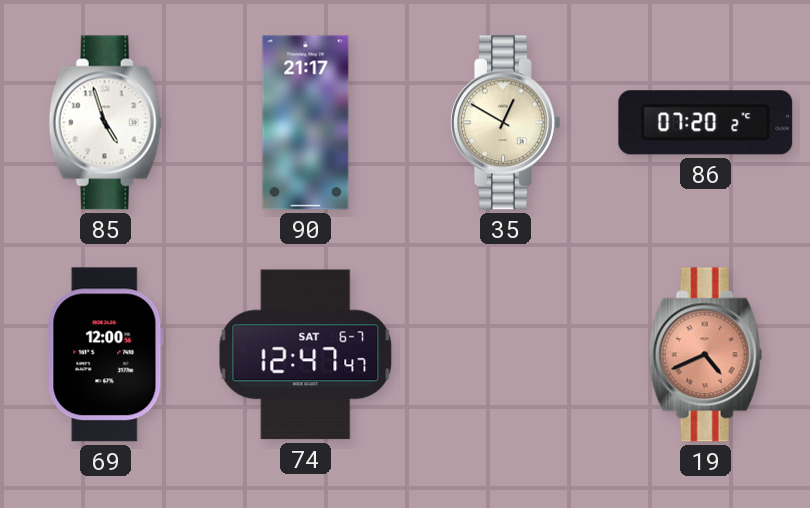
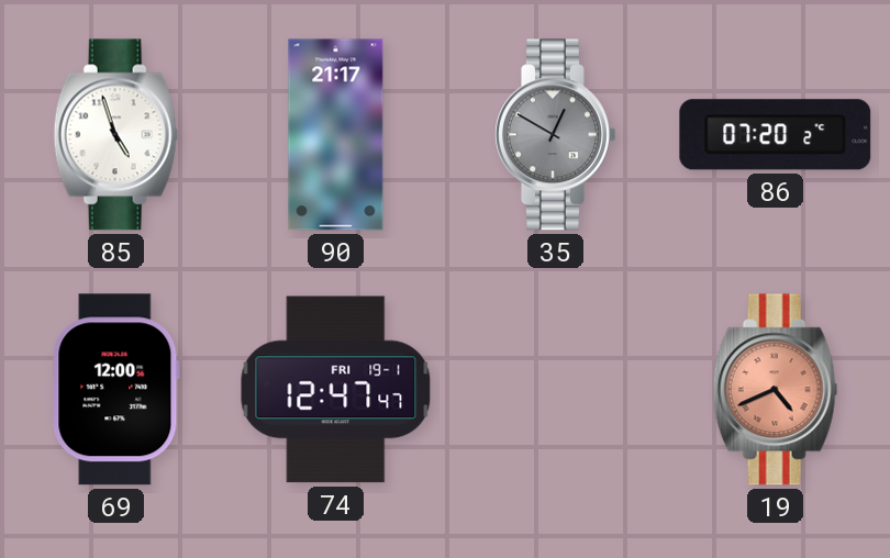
35 dial: cream -> grey
74 date: SAT 6-7 -> FRI 19-1
